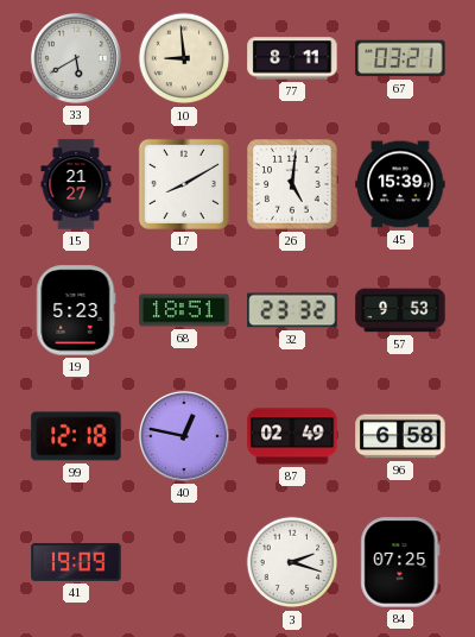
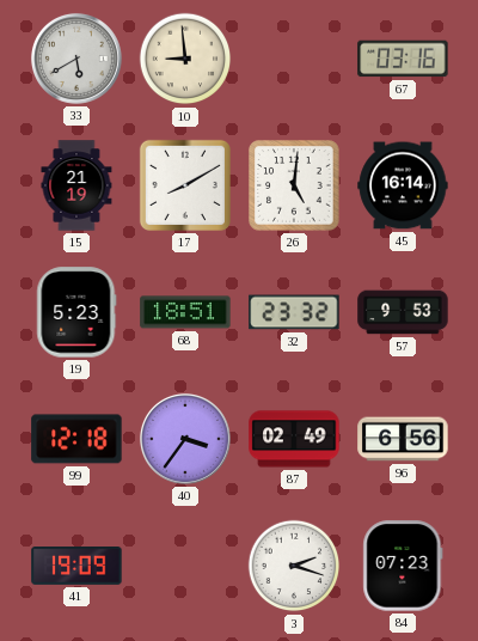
77: 8:11 -> none
67: 03:21 -> 03:16
15: 21:27 -> 21:19
45: 15:39 -> 16:14
40: 12:47 -> 3:36
96: 6:58 -> 6:56
84: 07:25 -> 07:23
